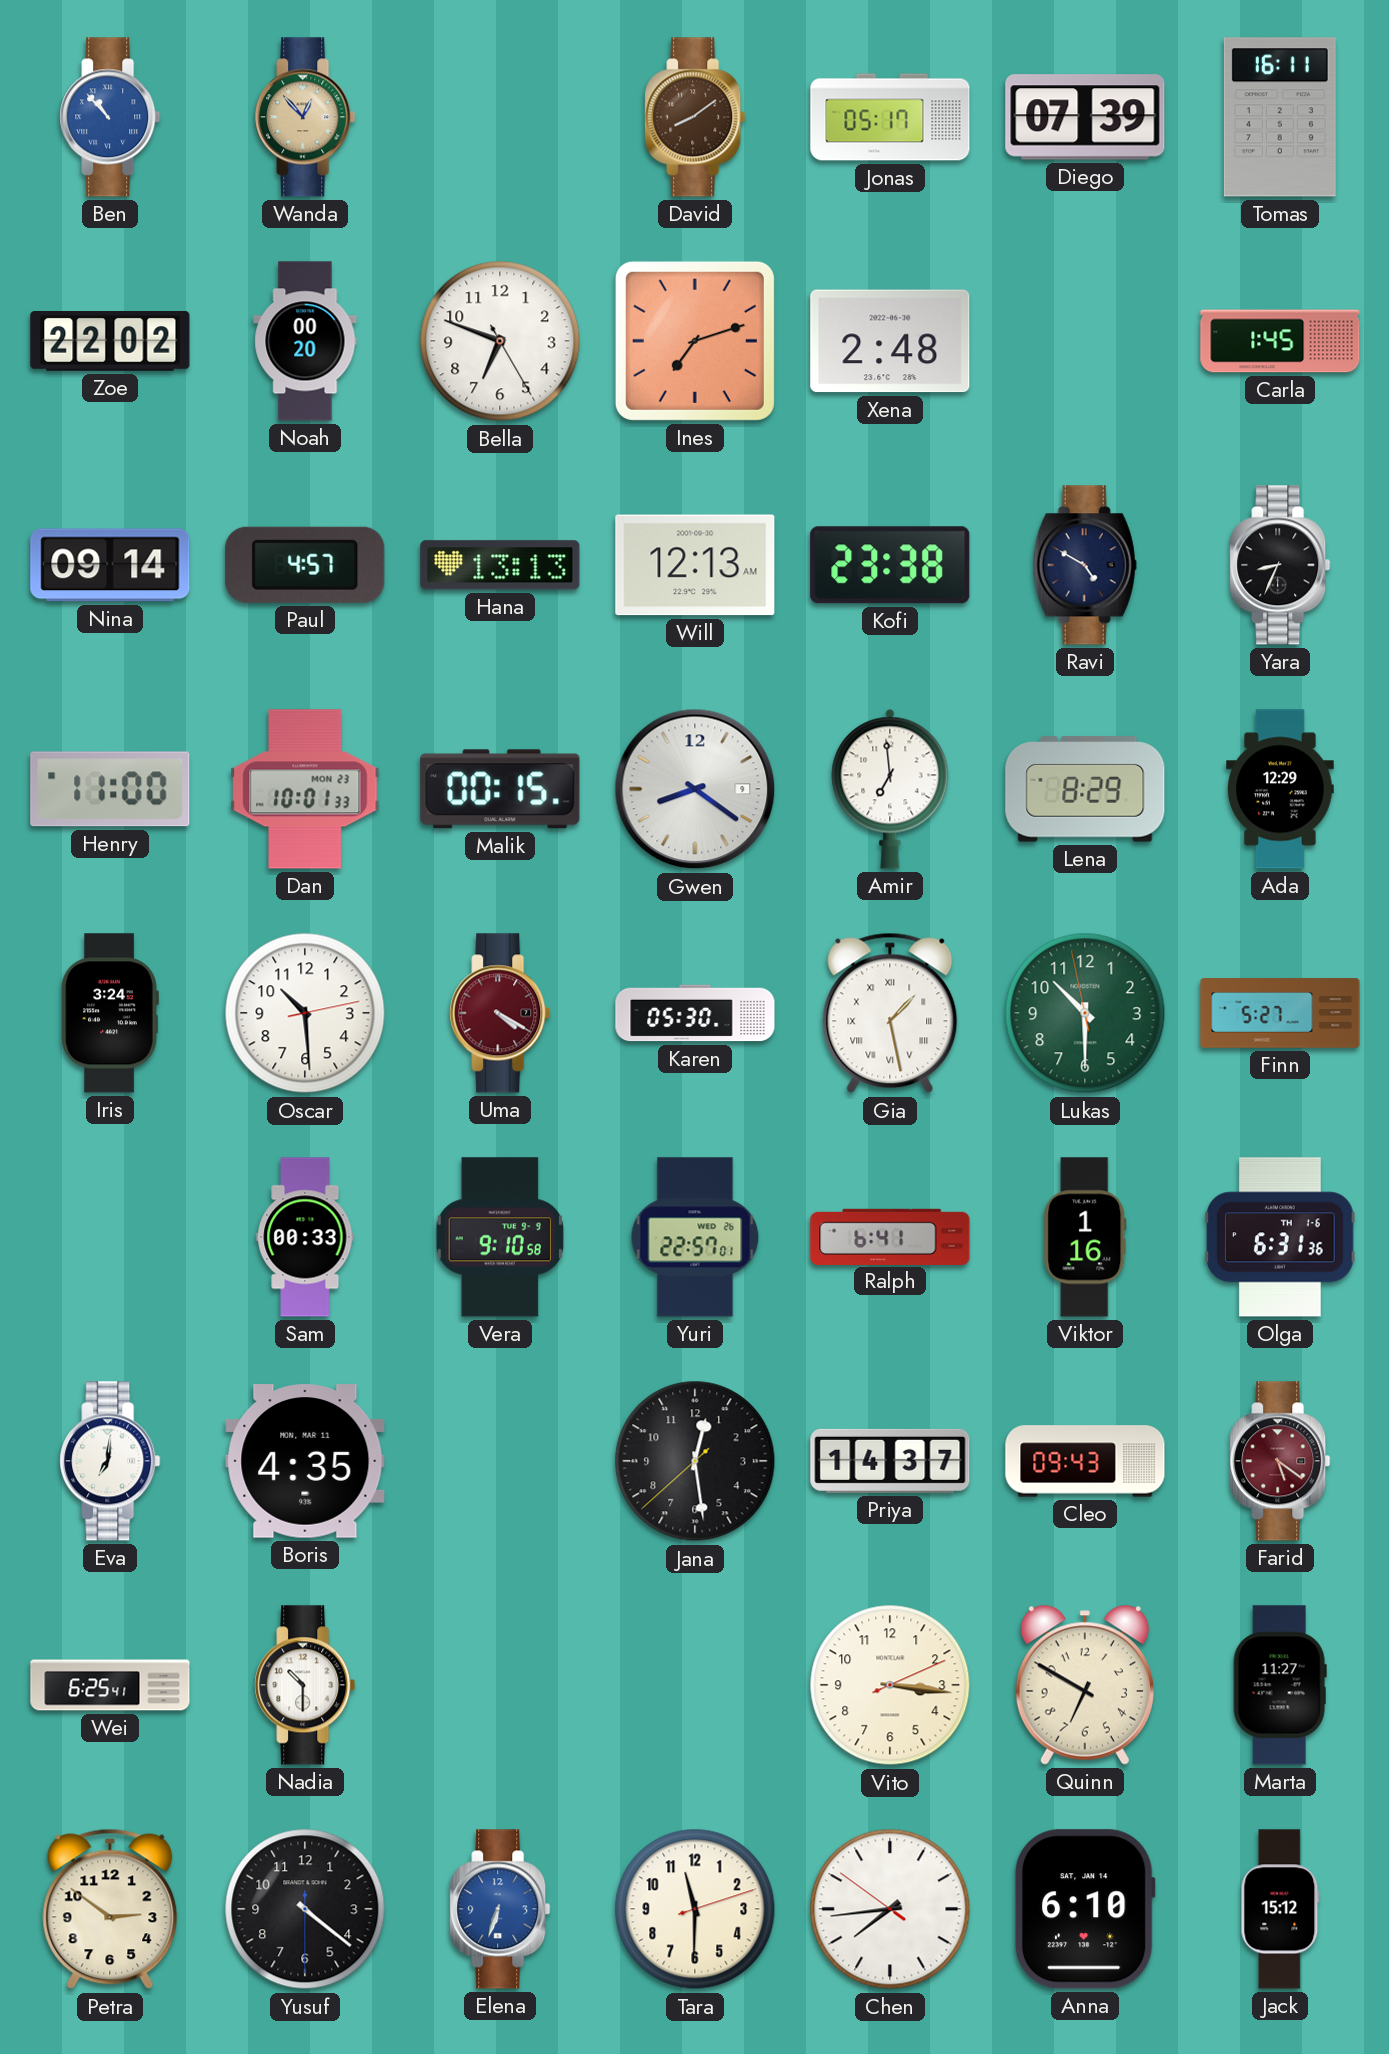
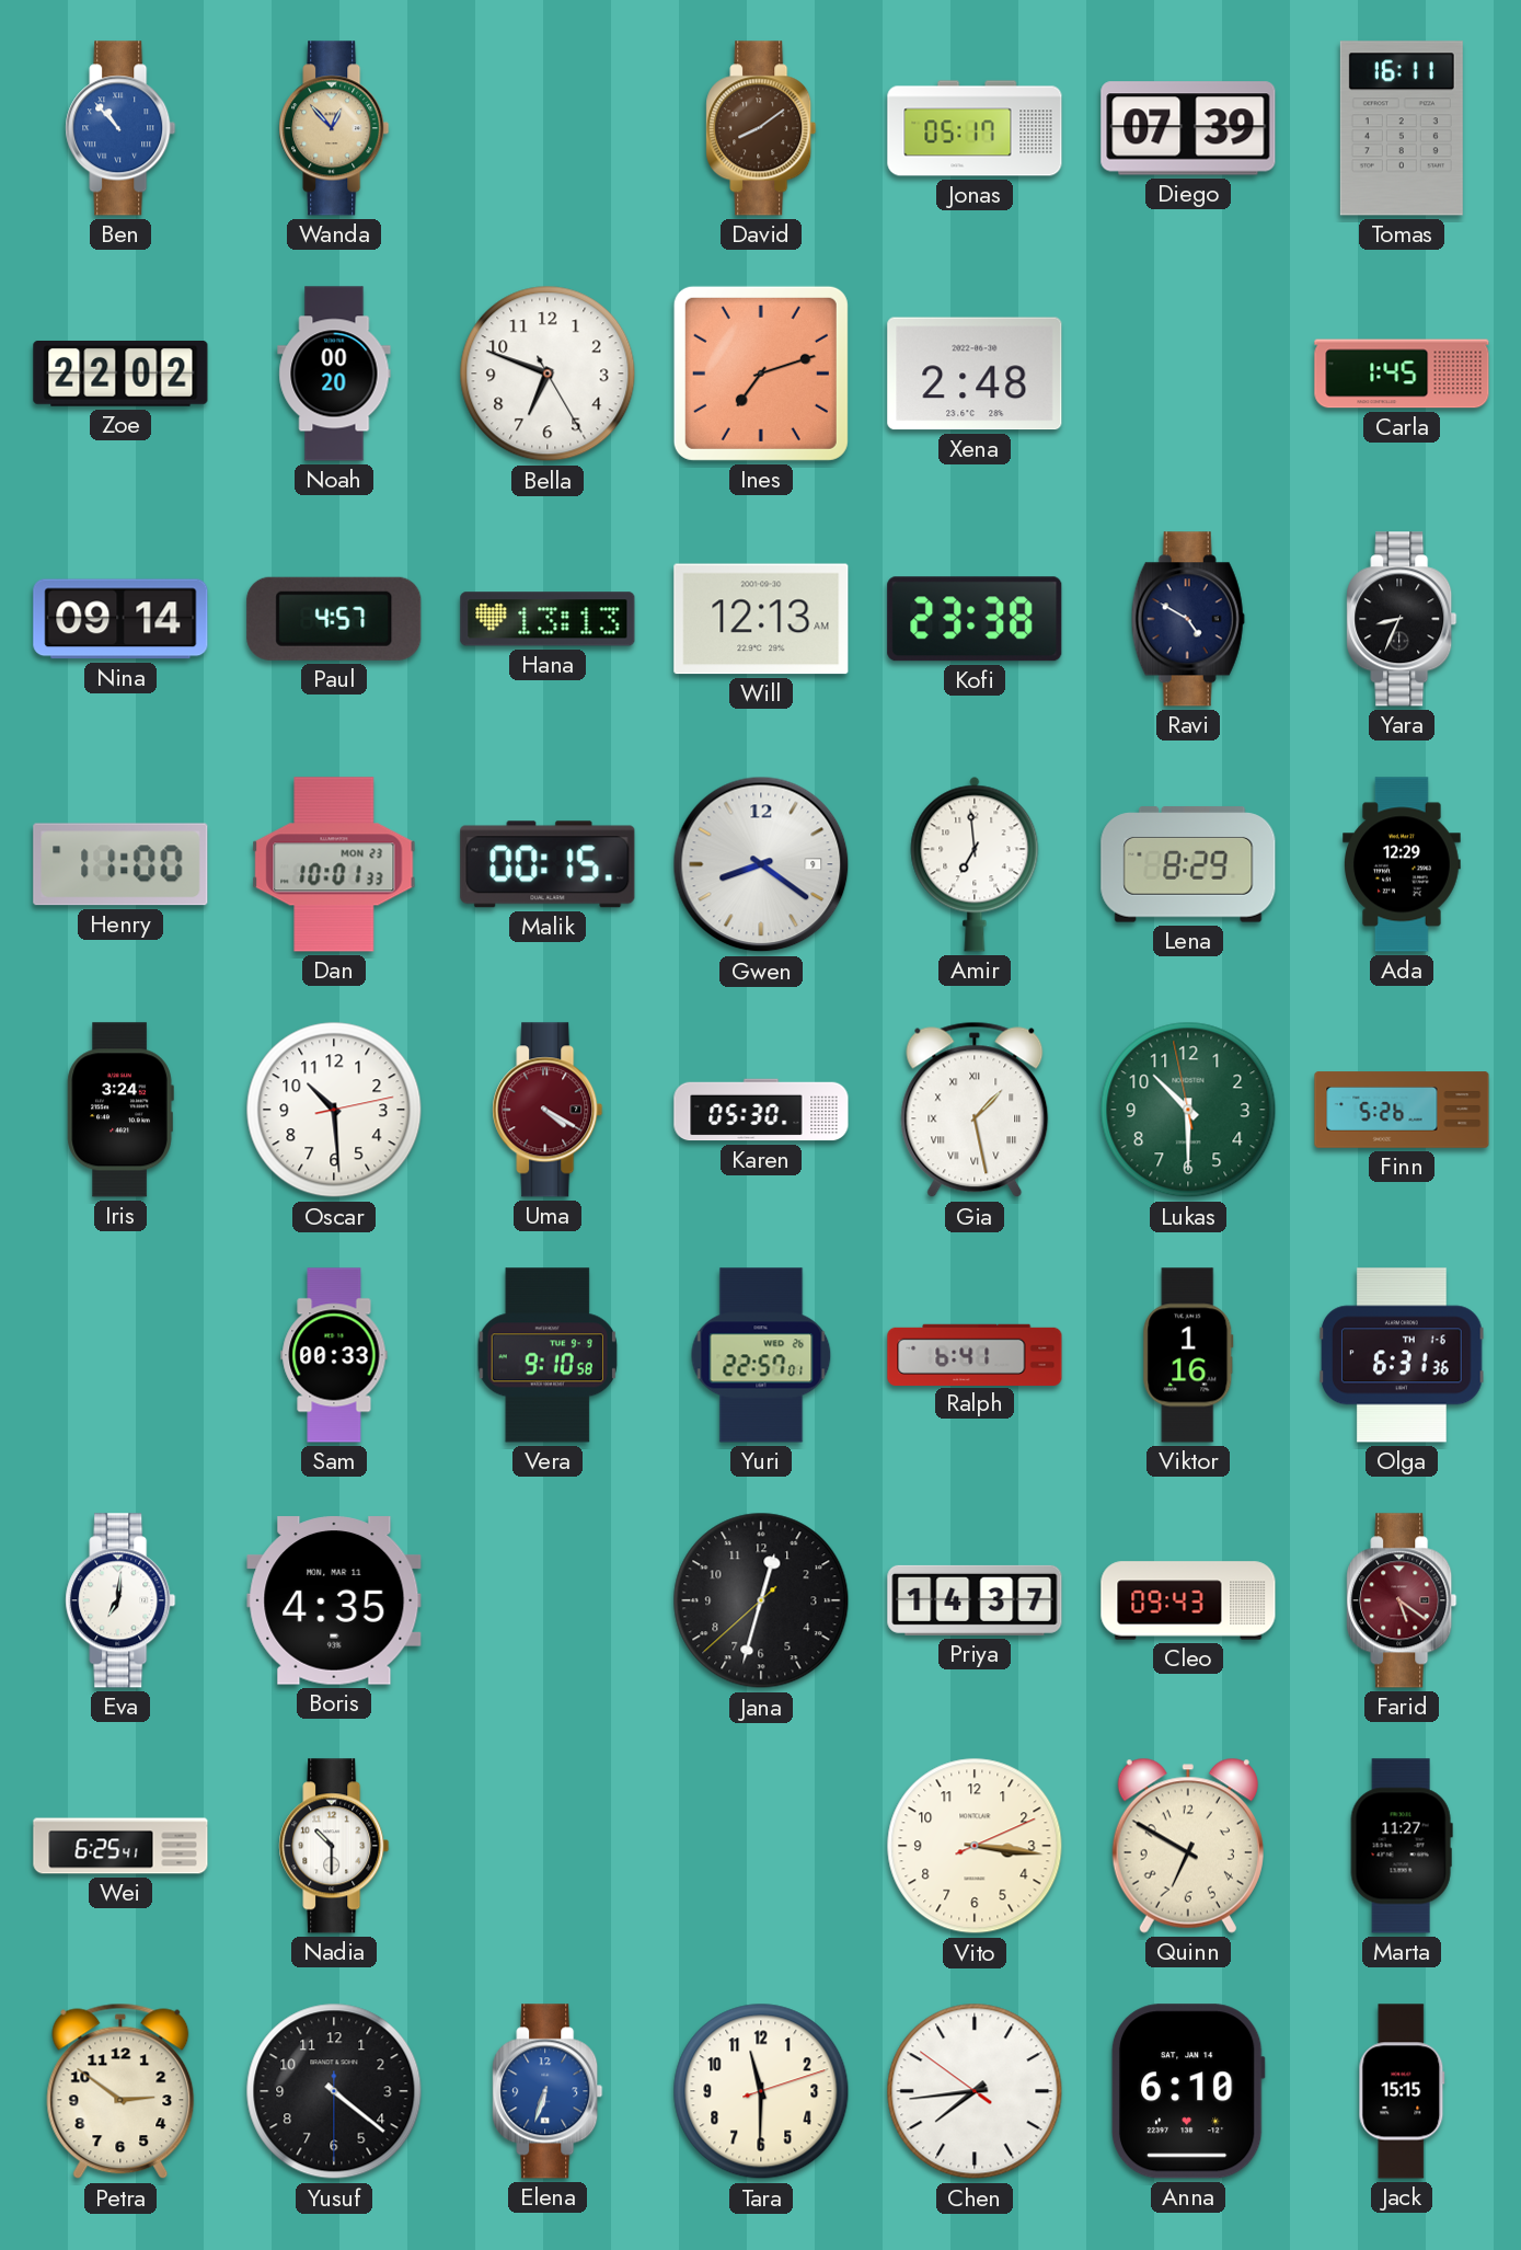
Finn: 5:27 -> 5:26
Jana: 12:28 -> 12:32
Jack: 15:12 -> 15:15
